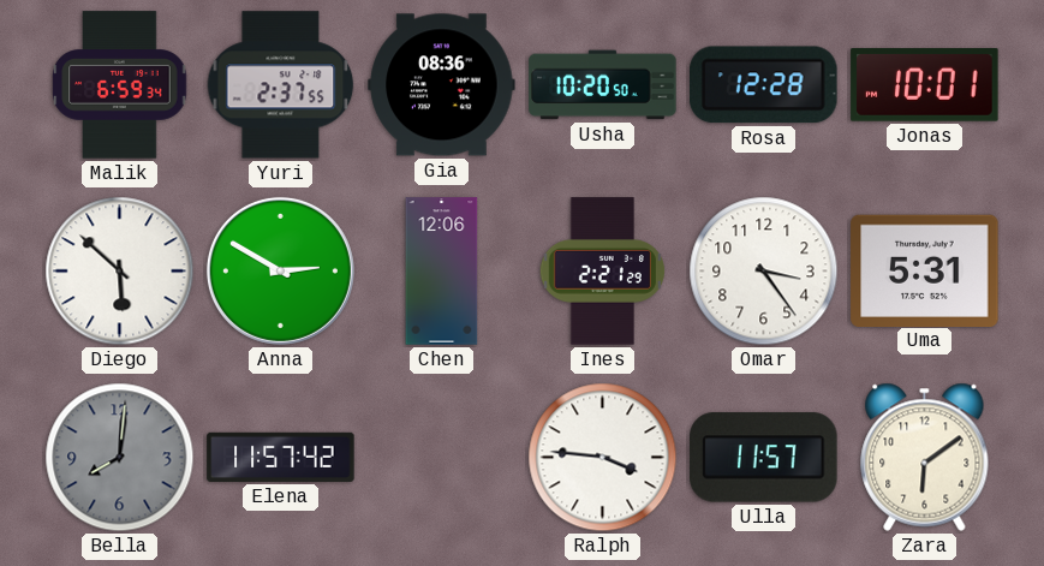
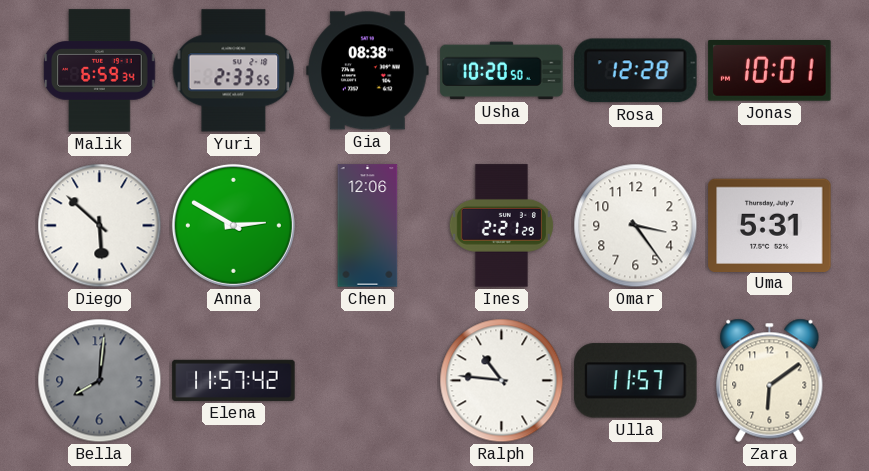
Yuri: 2:37 -> 2:33
Gia: 08:36 -> 08:38
Ralph: 3:46 -> 10:46
